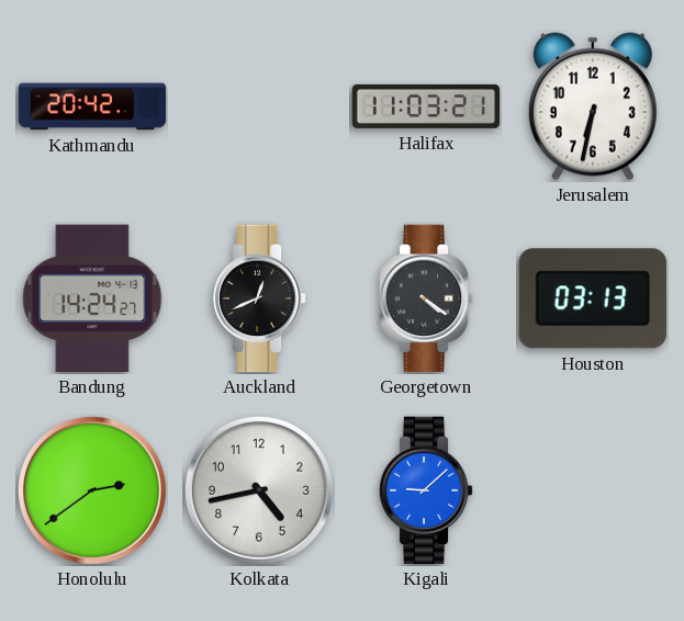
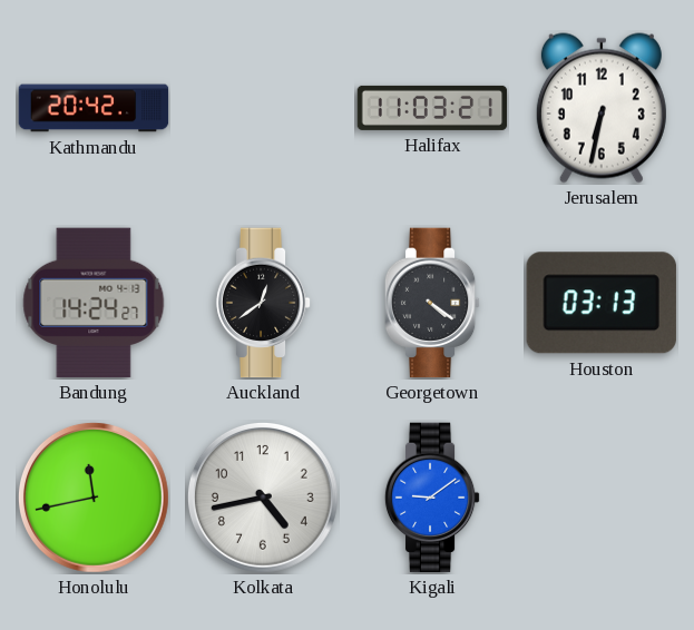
Auckland: 12:41 -> 12:39
Honolulu: 2:39 -> 11:43
Kigali: 9:08 -> 9:09
